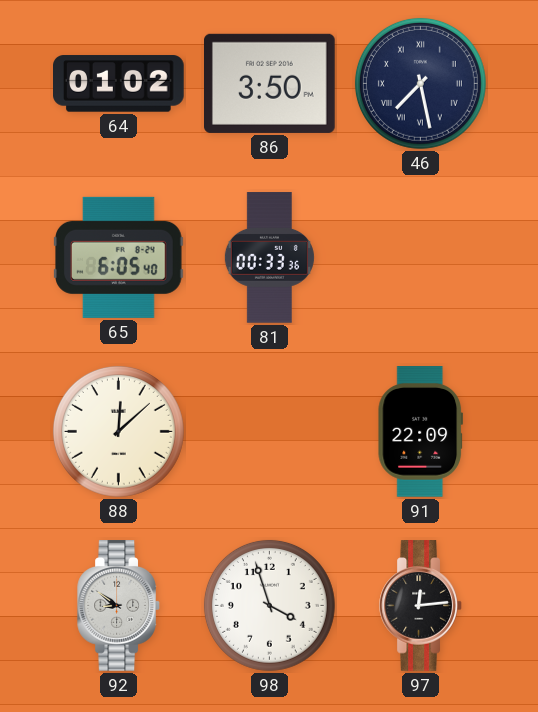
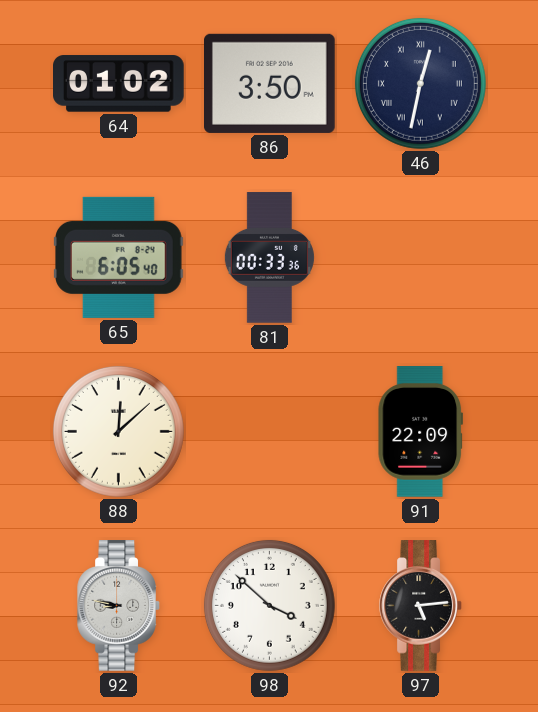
46: 7:28 -> 12:32
92: 8:51 -> 8:47
98: 3:57 -> 3:52
97: 12:14 -> 5:14
